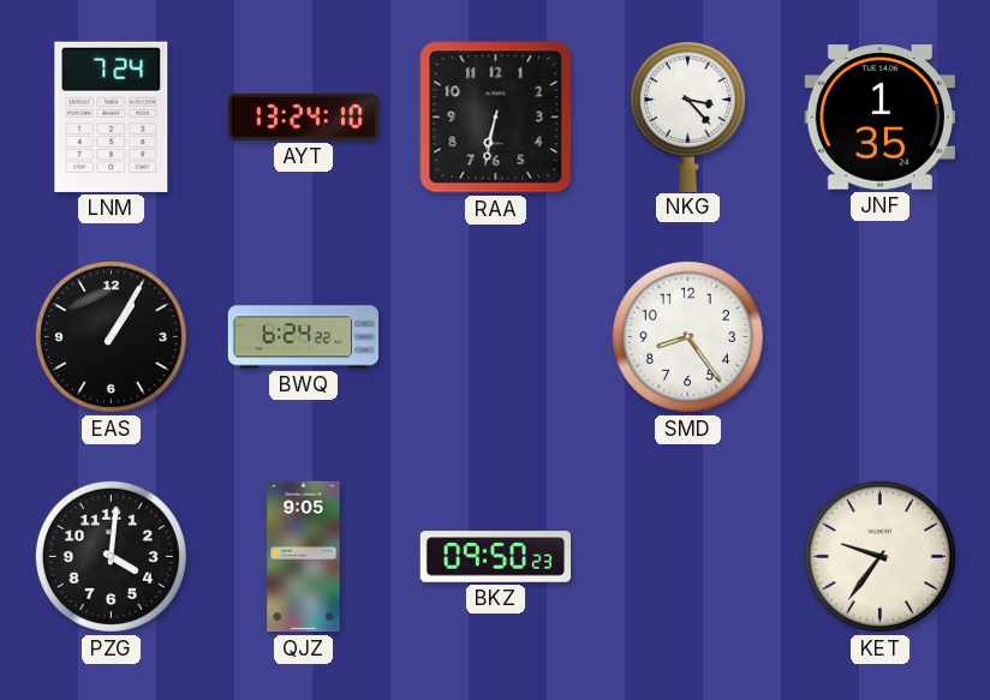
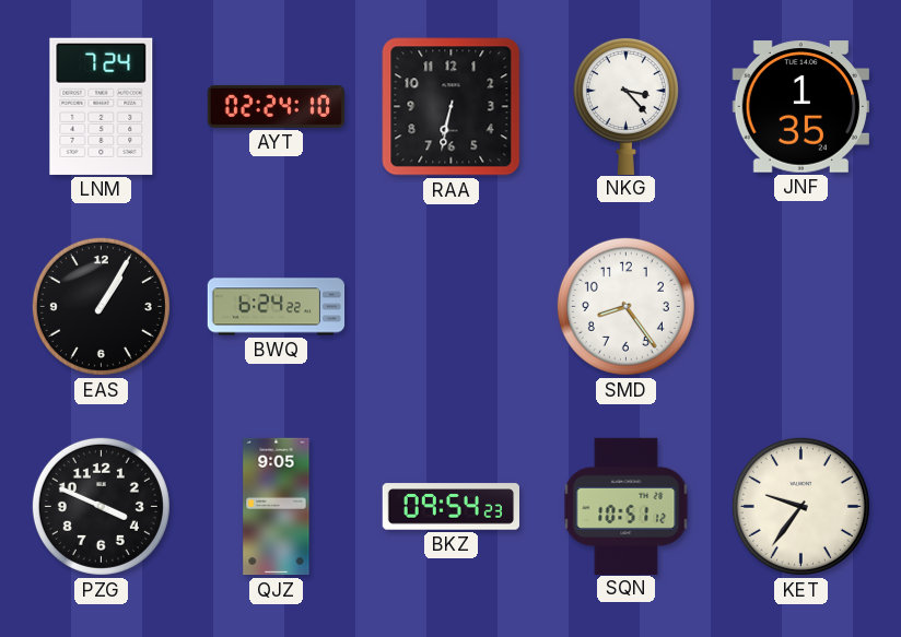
AYT: 13:24 -> 02:24
PZG: 4:01 -> 3:49
BKZ: 09:50 -> 09:54
SQN: none -> 10:51
